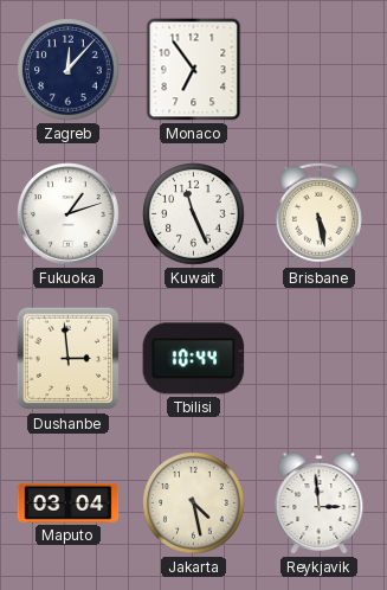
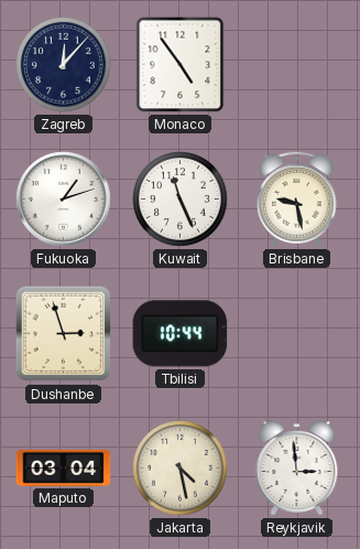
Monaco: 6:54 -> 4:54
Brisbane: 5:28 -> 9:28
Dushanbe: 2:59 -> 2:57
